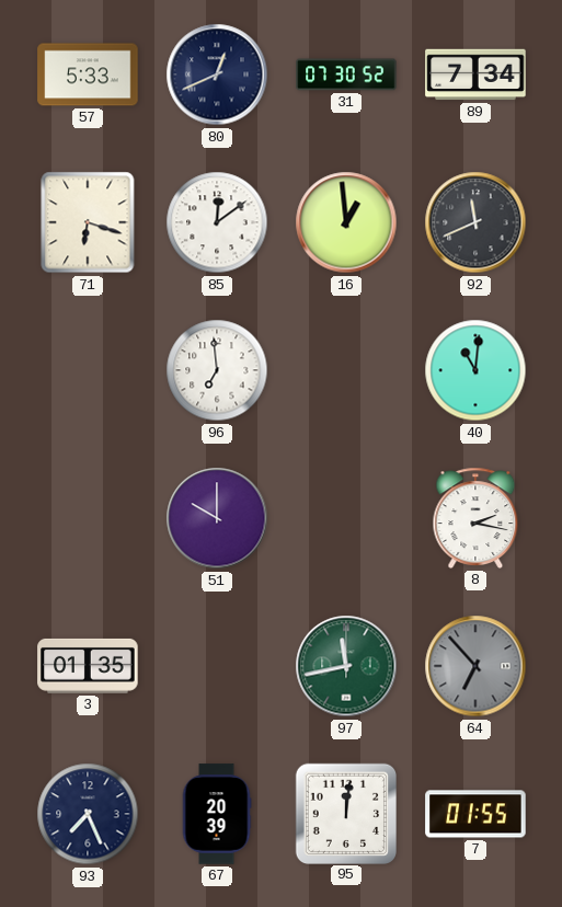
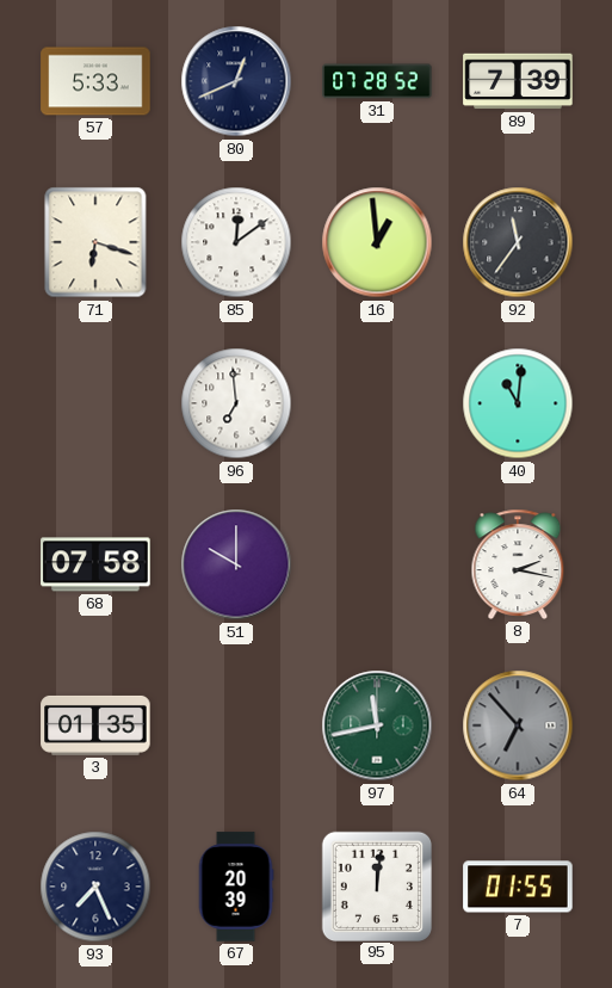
31: 07:30 -> 07:28
89: 7:34 -> 7:39
92: 11:41 -> 11:36
68: none -> 07:58
